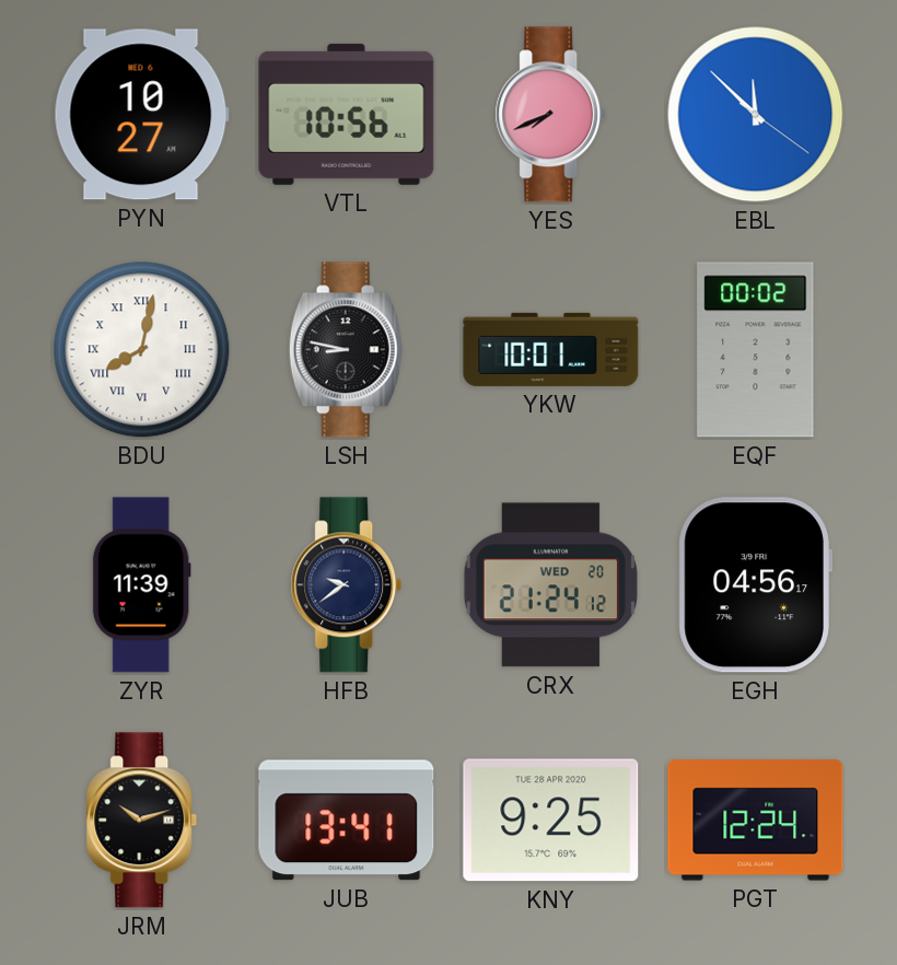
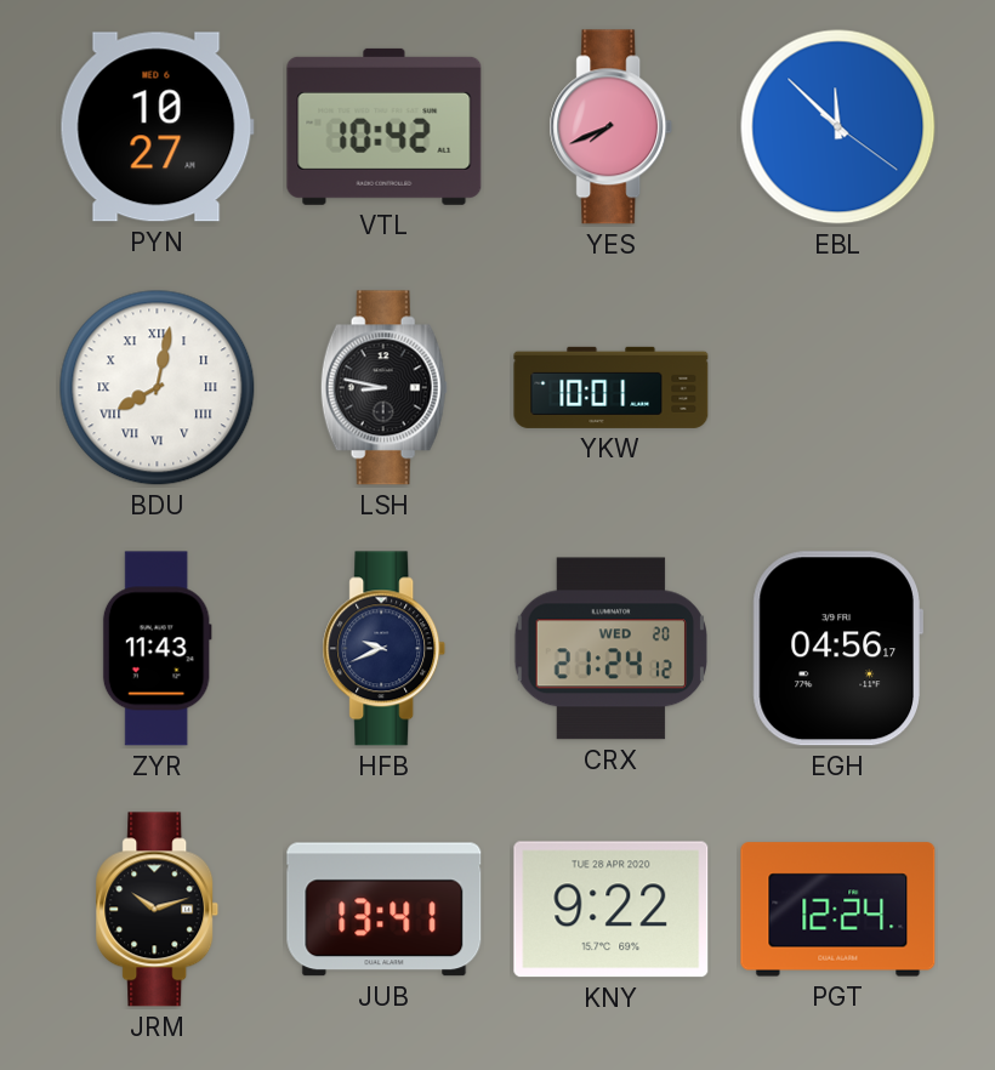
VTL: 10:56 -> 10:42
EQF: 00:02 -> none
ZYR: 11:39 -> 11:43
HFB: 9:39 -> 9:41
KNY: 9:25 -> 9:22
